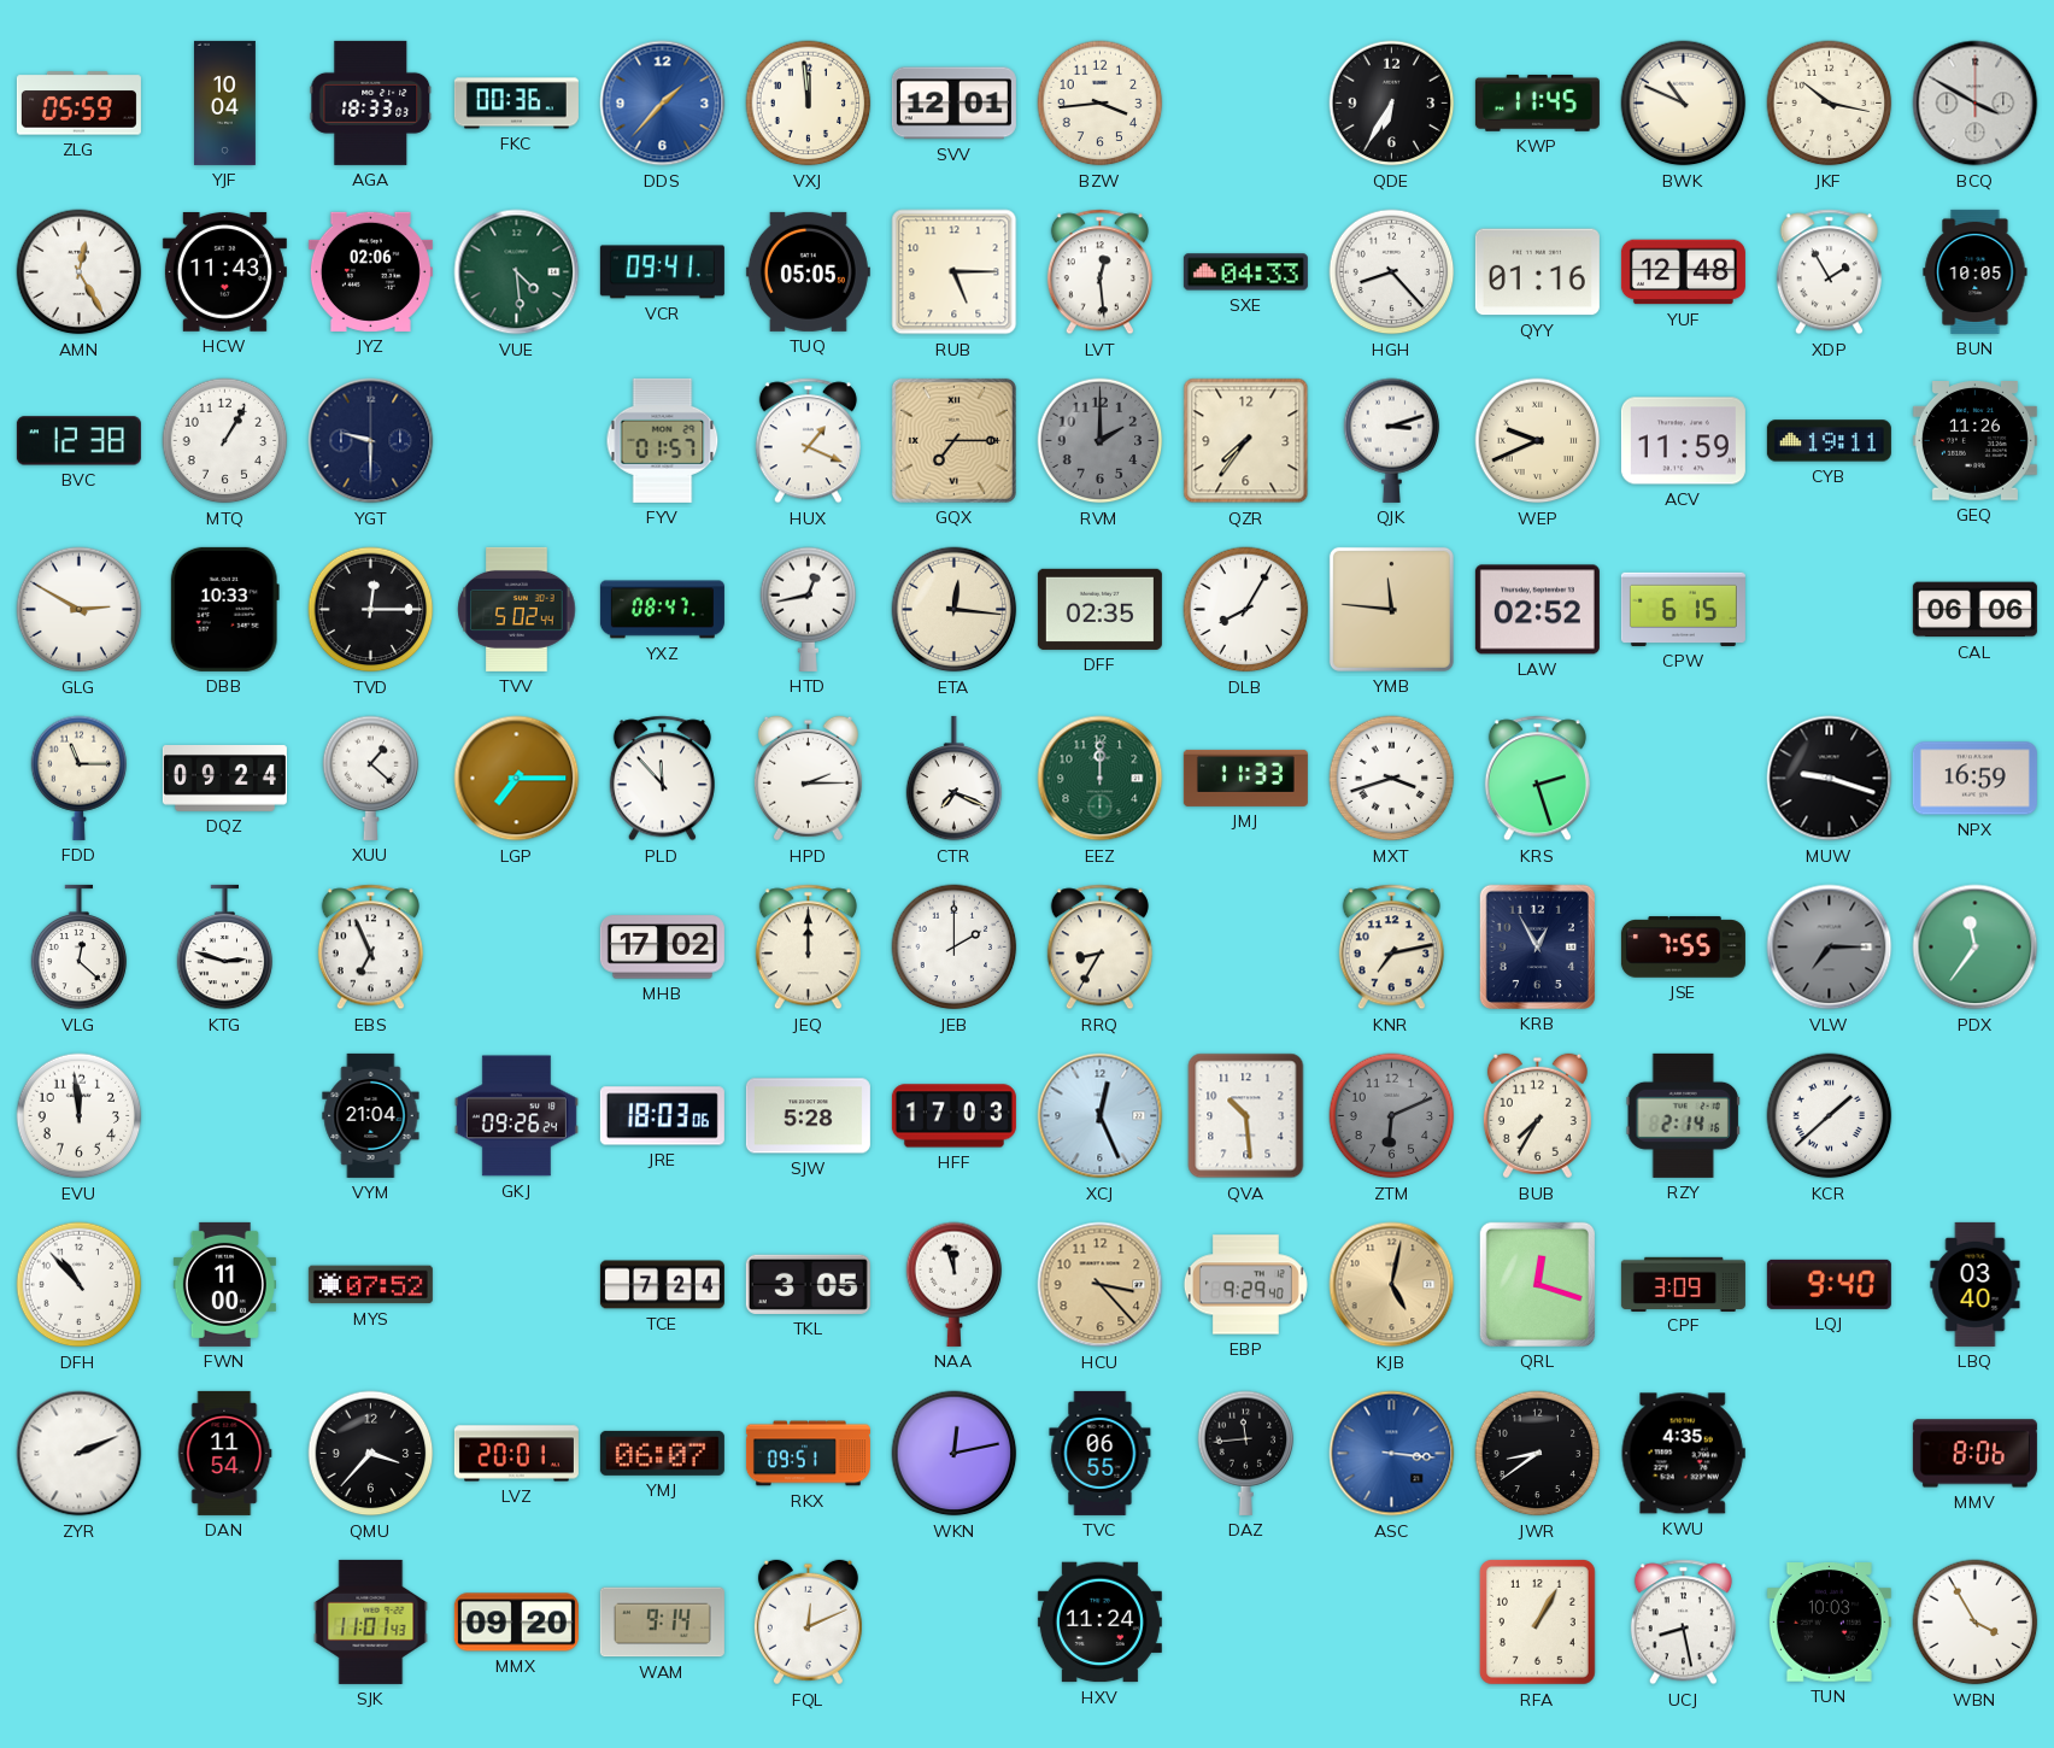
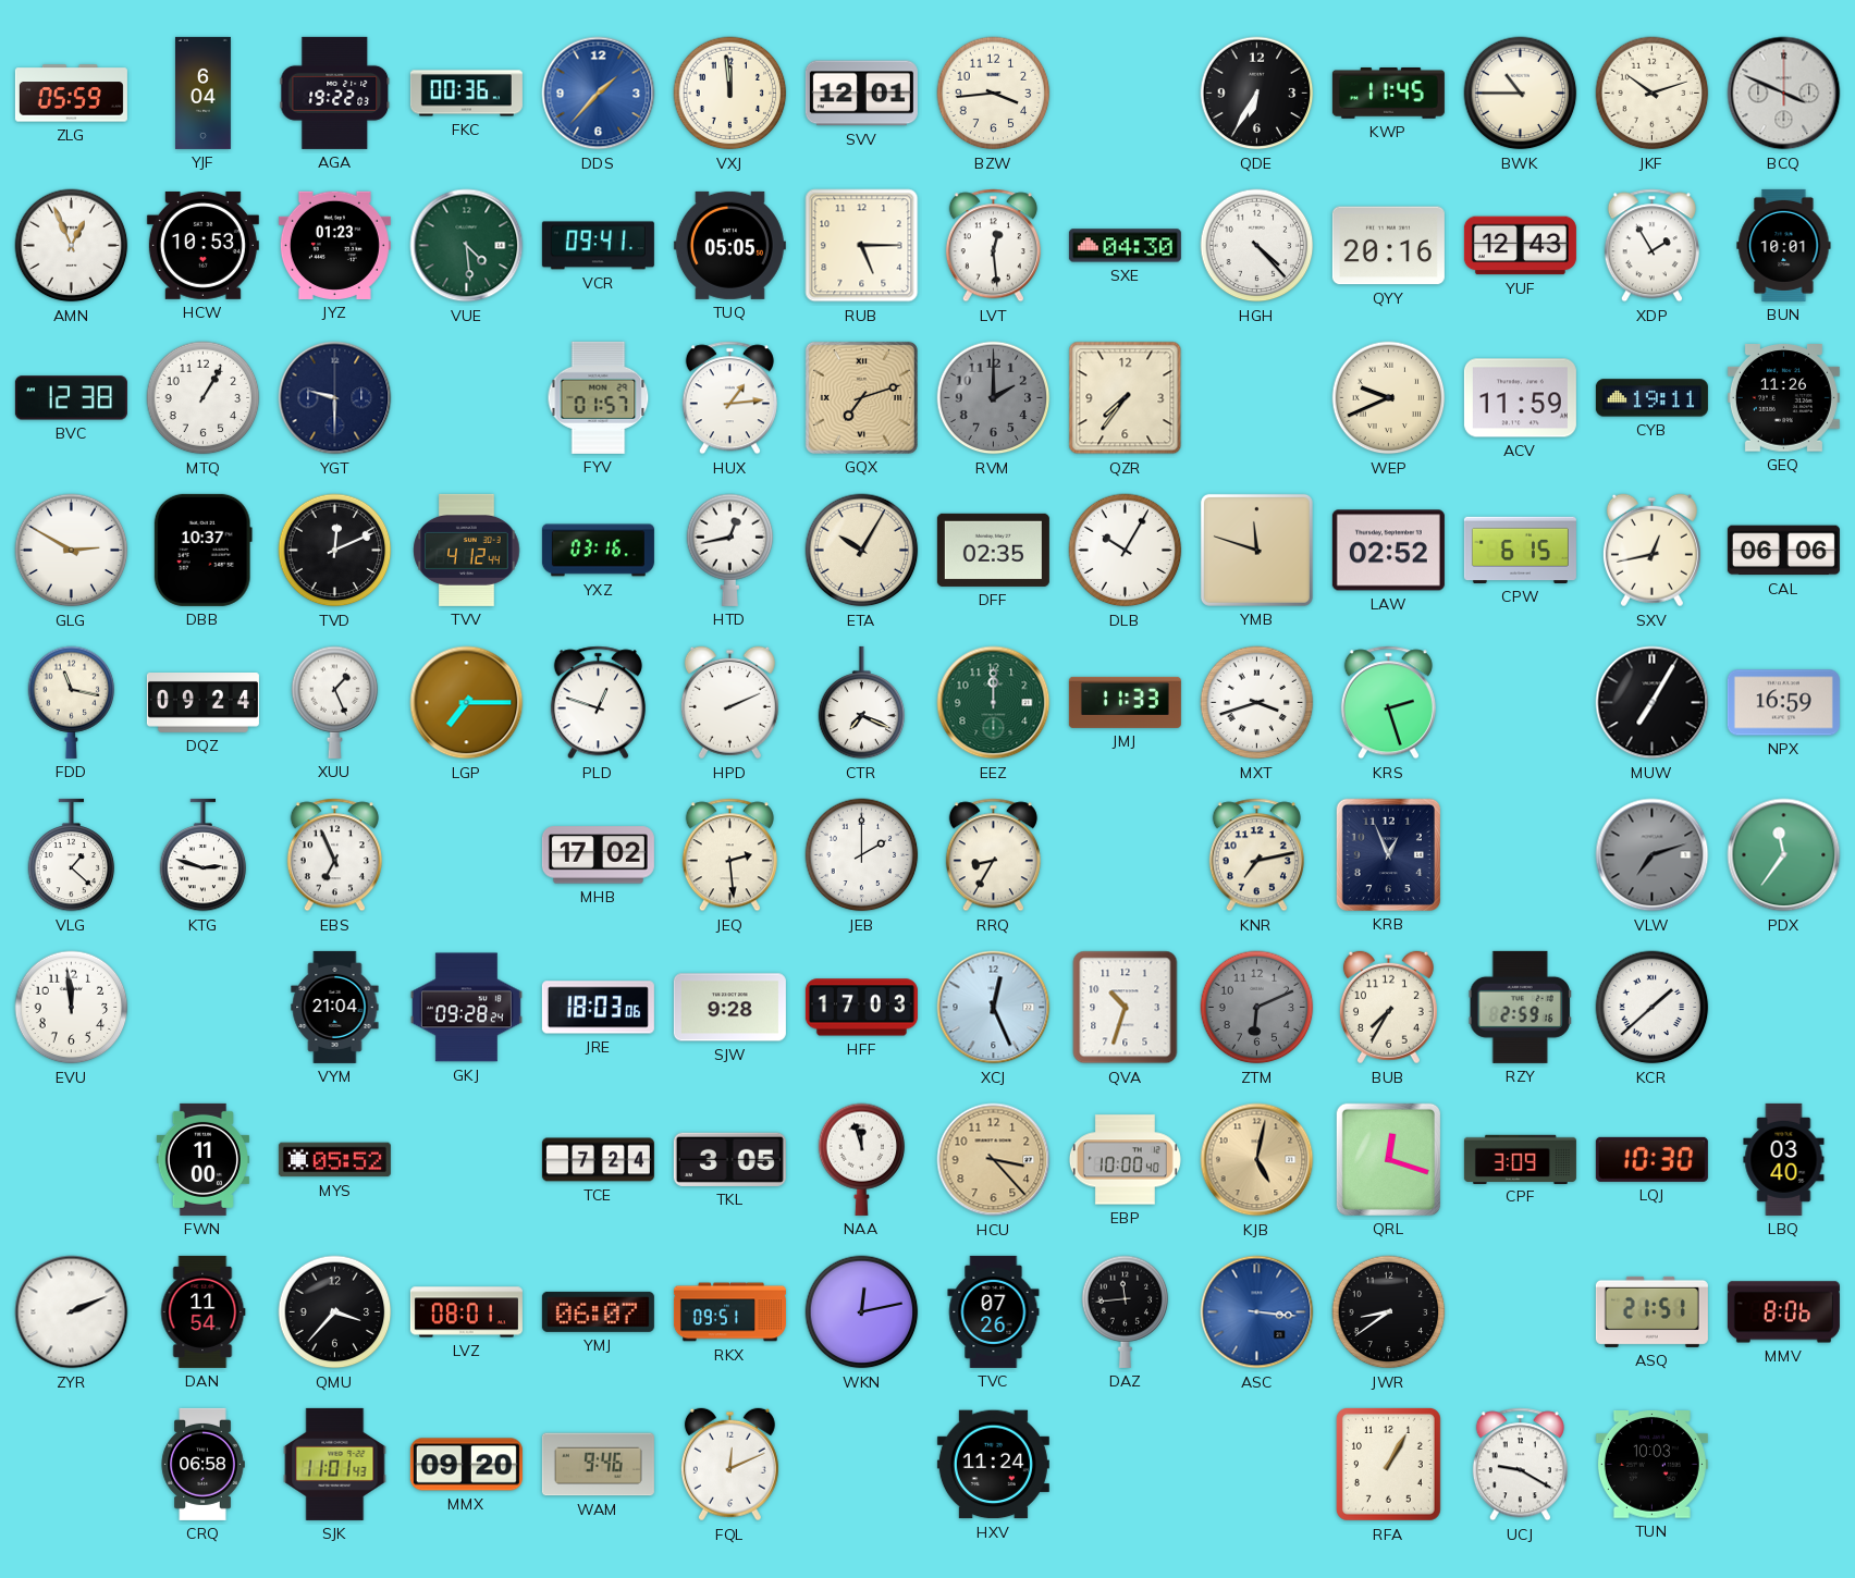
YJF: 10:04 -> 6:04
AGA: 18:33 -> 19:22
BWK: 10:49 -> 10:45
JKF: 10:17 -> 10:12
BCQ: 3:50 -> 3:49
AMN: 12:25 -> 12:56
HCW: 11:43 -> 10:53
JYZ: 02:06 -> 01:23
SXE: 04:33 -> 04:30
HGH: 8:23 -> 4:23
QYY: 01:16 -> 20:16
YUF: 12:48 -> 12:43
BUN: 10:05 -> 10:01
HUX: 1:19 -> 1:14
GQX: 7:15 -> 7:12
QJK: 3:12 -> none
DBB: 10:33 -> 10:37
TVD: 12:15 -> 12:11
TVV: 5:02 -> 4:12
YXZ: 08:47 -> 03:16
ETA: 12:16 -> 10:05
DLB: 8:05 -> 10:05
YMB: 11:46 -> 11:48
SXV: none -> 12:43
FDD: 11:15 -> 11:17
XUU: 1:22 -> 1:26
PLD: 11:53 -> 12:48
HPD: 2:15 -> 2:11
MUW: 9:18 -> 7:05
VLG: 12:22 -> 1:22
JEQ: 12:00 -> 2:29
KRB: 12:55 -> 12:56
JSE: 7:55 -> none
VLW: 7:15 -> 7:12
GKJ: 09:26 -> 09:28
SJW: 5:28 -> 9:28
QVA: 10:29 -> 10:33
RZY: 2:14 -> 2:59
DFH: 10:53 -> none
MYS: 07:52 -> 05:52
EBP: 9:29 -> 10:00
LQJ: 9:40 -> 10:30
LVZ: 20:01 -> 08:01
TVC: 06:55 -> 07:26
KWU: 4:35 -> none
ASQ: none -> 21:51
CRQ: none -> 06:58
WAM: 9:14 -> 9:46
UCJ: 8:28 -> 9:20
WBN: 3:55 -> none
